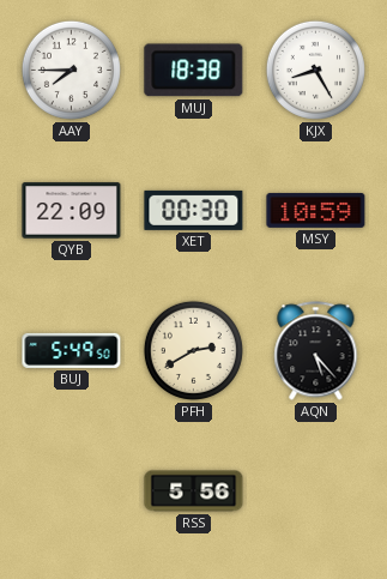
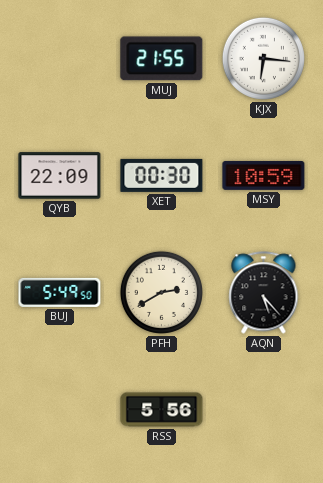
AAY: 7:45 -> none
MUJ: 18:38 -> 21:55
KJX: 8:25 -> 6:16
